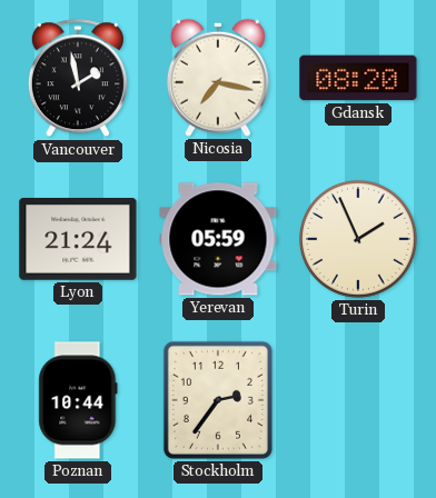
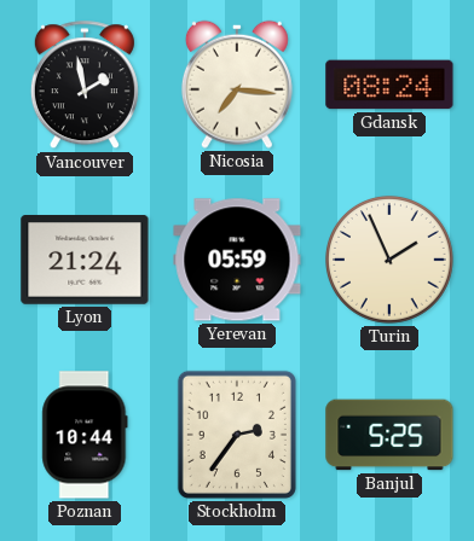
Nicosia: 7:17 -> 7:16
Gdansk: 08:20 -> 08:24
Banjul: none -> 5:25
